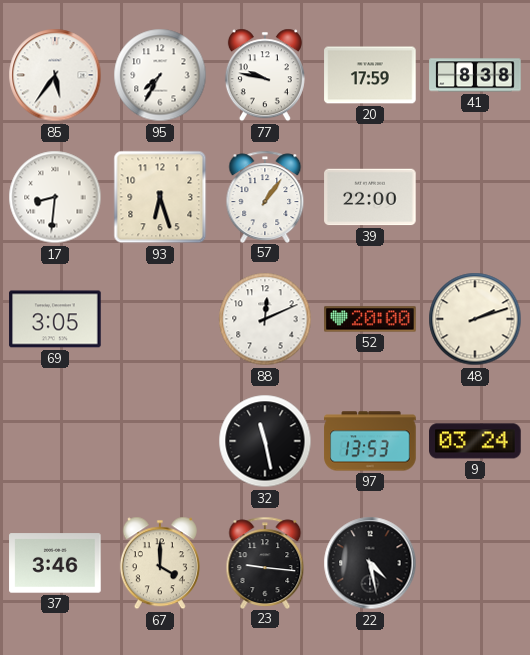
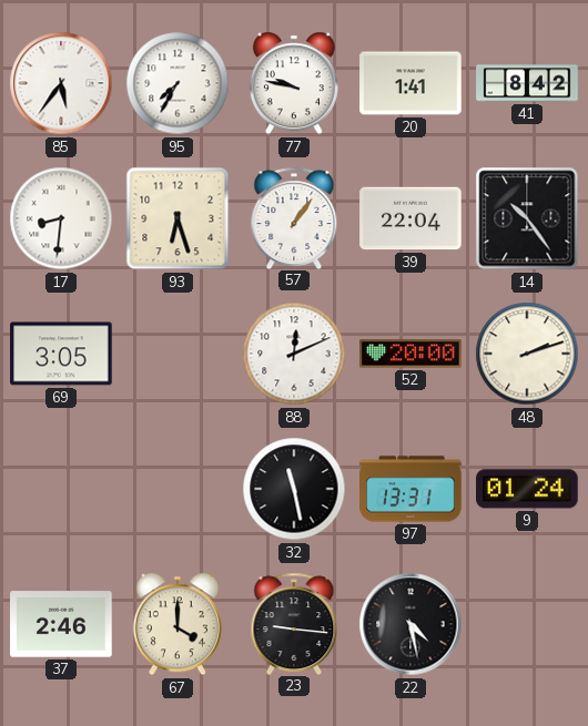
20: 17:59 -> 1:41
41: 8:38 -> 8:42
39: 22:00 -> 22:04
14: none -> 10:24
97: 13:53 -> 13:31
9: 03:24 -> 01:24
37: 3:46 -> 2:46
